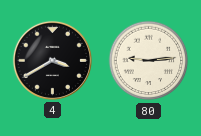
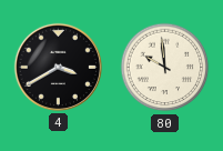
80: 9:14 -> 9:59
